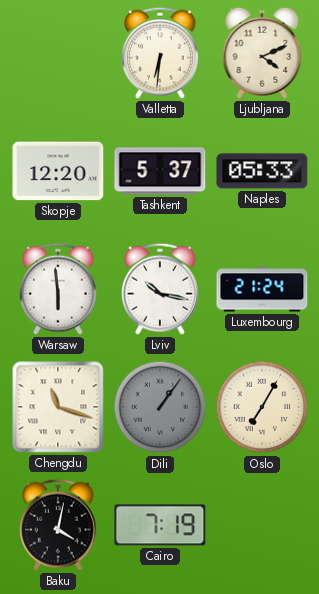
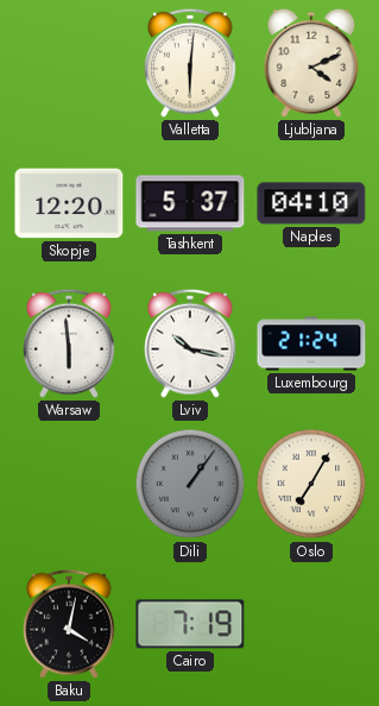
Valletta: 6:31 -> 6:01
Naples: 05:33 -> 04:10
Chengdu: 11:18 -> none
